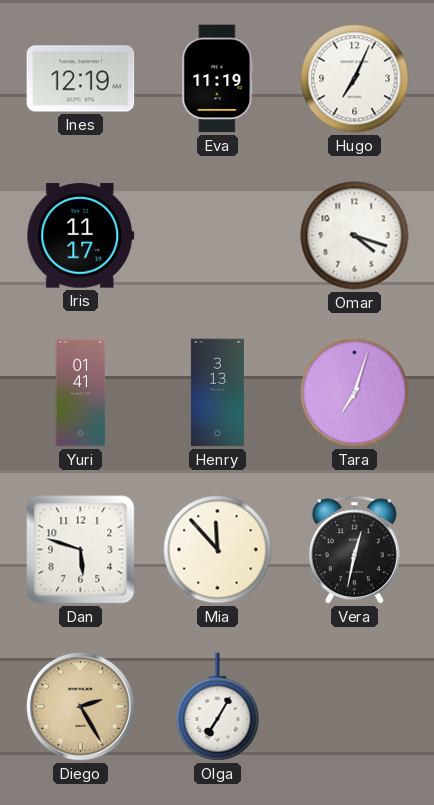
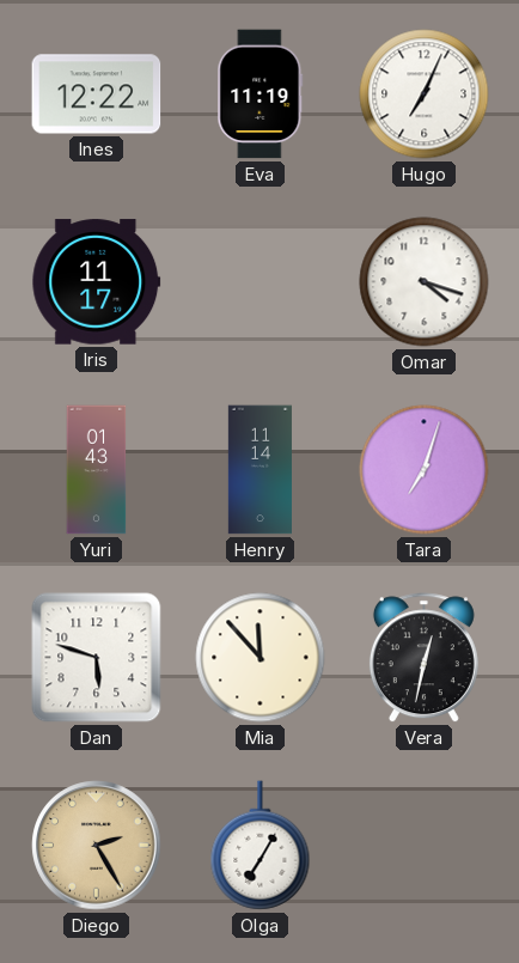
Ines: 12:19 -> 12:22
Yuri: 01:41 -> 01:43
Henry: 3:13 -> 11:14
